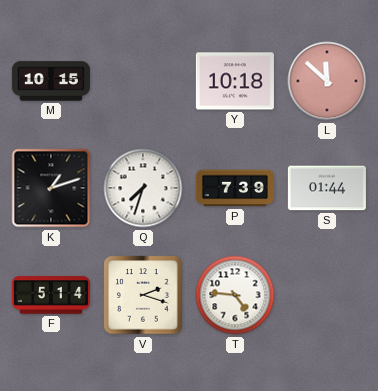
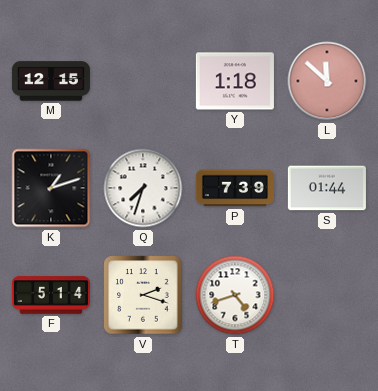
M: 10:15 -> 12:15
Y: 10:18 -> 1:18
T: 4:46 -> 4:42
